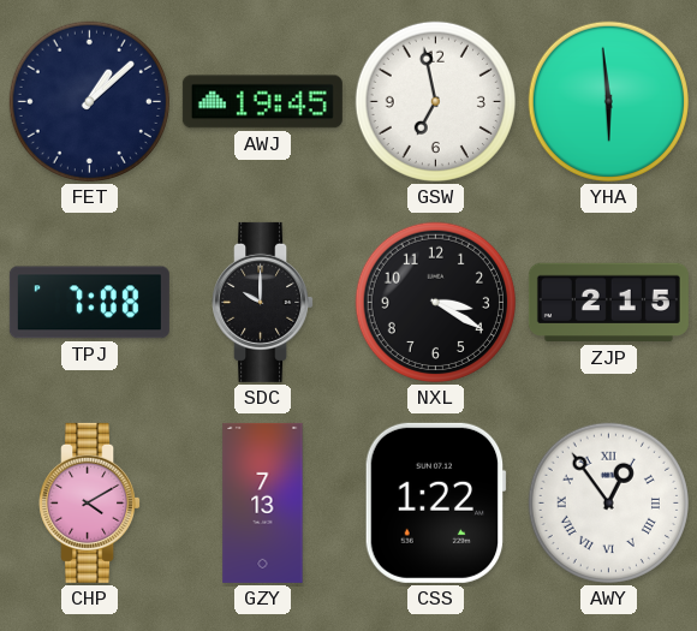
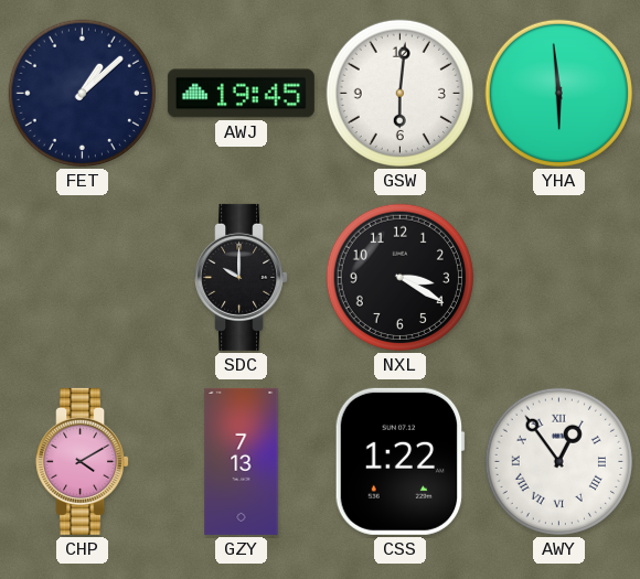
GSW: 6:58 -> 6:01
TPJ: 7:08 -> none
ZJP: 2:15 -> none
